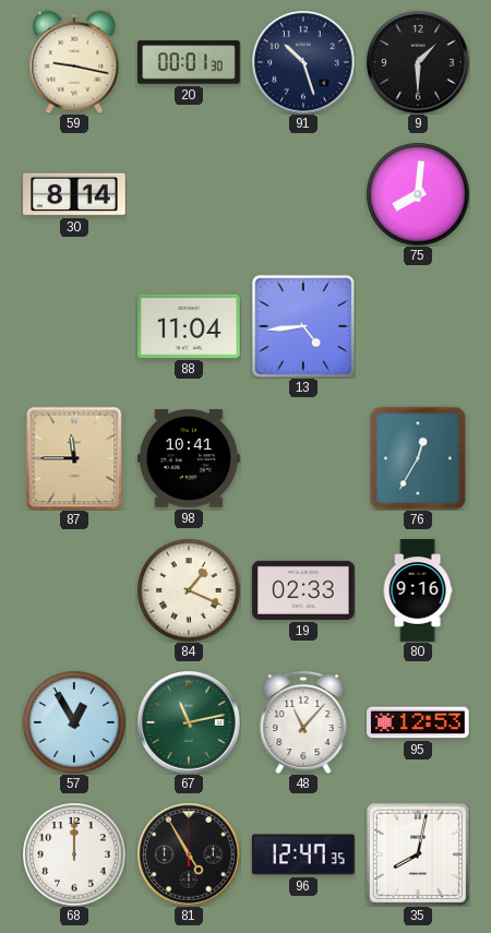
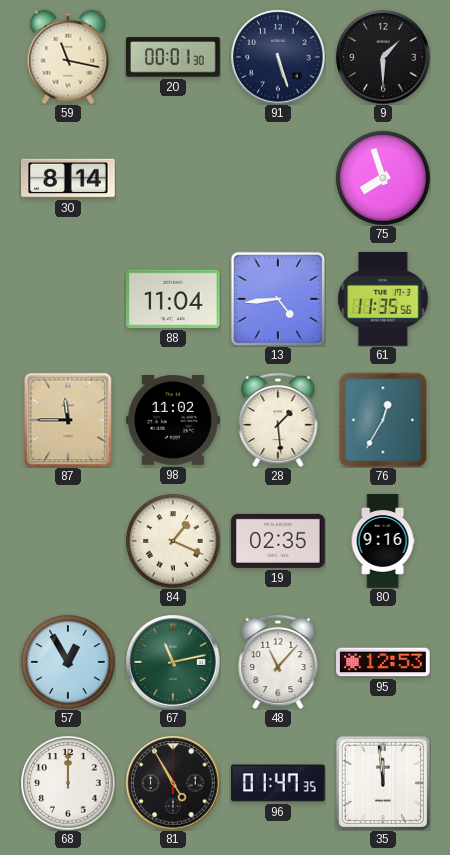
59: 9:17 -> 11:17
91: 10:27 -> 5:27
75: 8:01 -> 7:57
61: none -> 11:35
98: 10:41 -> 11:02
28: none -> 1:29
19: 02:33 -> 02:35
96: 12:47 -> 01:47
35: 8:02 -> 11:59
